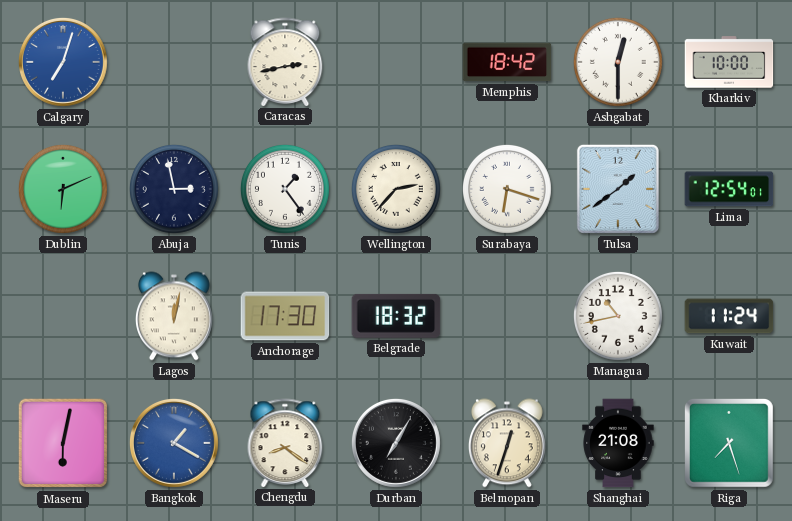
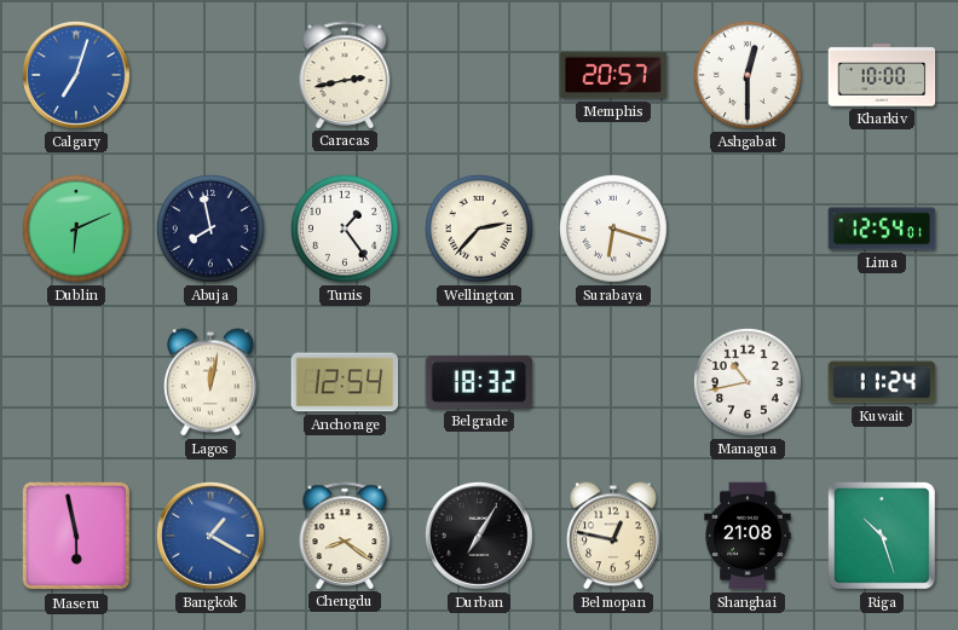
Memphis: 18:42 -> 20:57
Abuja: 2:58 -> 7:58
Tulsa: 1:39 -> none
Anchorage: 17:30 -> 12:54
Maseru: 6:02 -> 5:58
Belmopan: 12:33 -> 12:47
Riga: 7:27 -> 10:27
